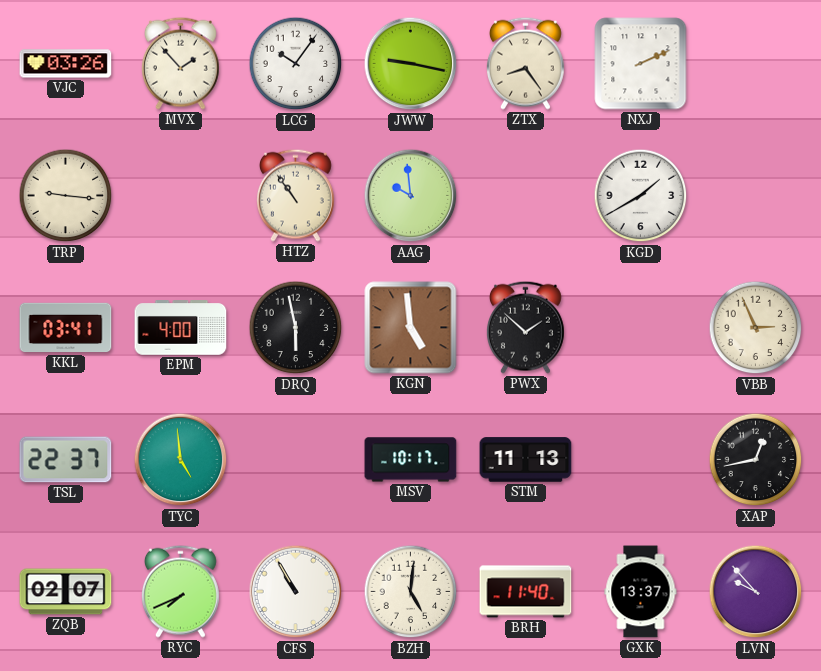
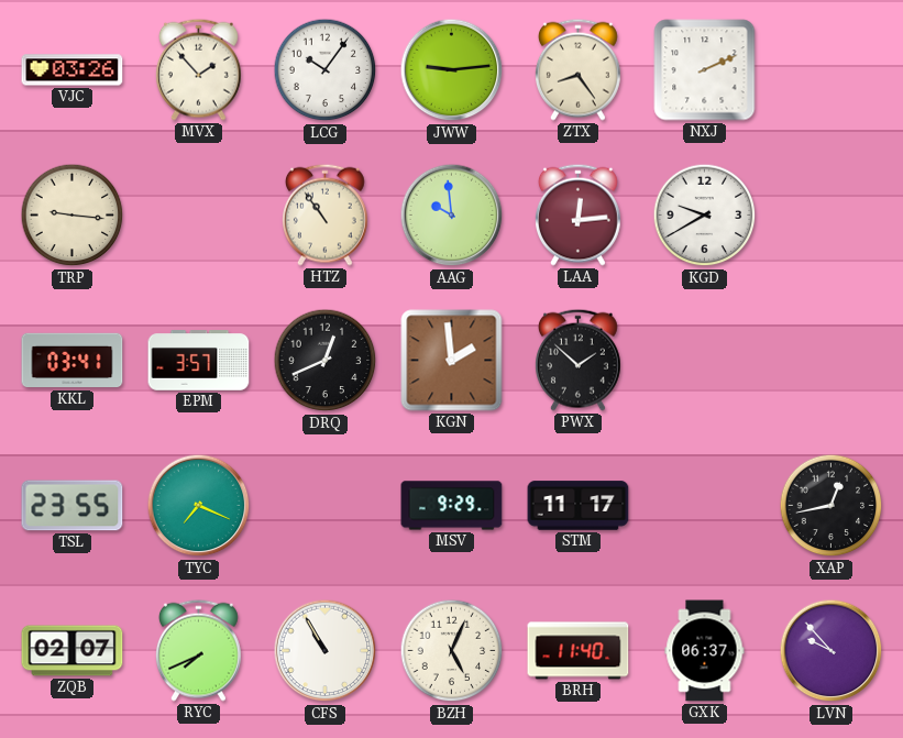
JWW: 9:17 -> 9:14
LAA: none -> 12:14
KGD: 1:40 -> 9:40
EPM: 4:00 -> 3:57
DRQ: 5:58 -> 12:41
KGN: 4:59 -> 1:59
VBB: 2:56 -> none
TSL: 22:37 -> 23:55
TYC: 4:59 -> 7:19
MSV: 10:17 -> 9:29
STM: 11:13 -> 11:17
BZH: 5:01 -> 5:04
GXK: 13:37 -> 06:37
